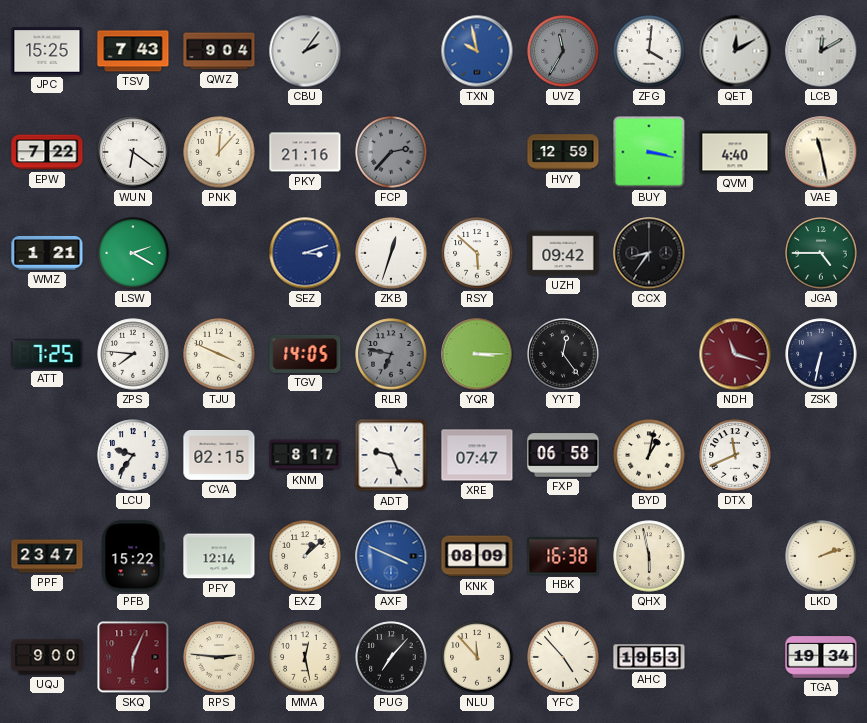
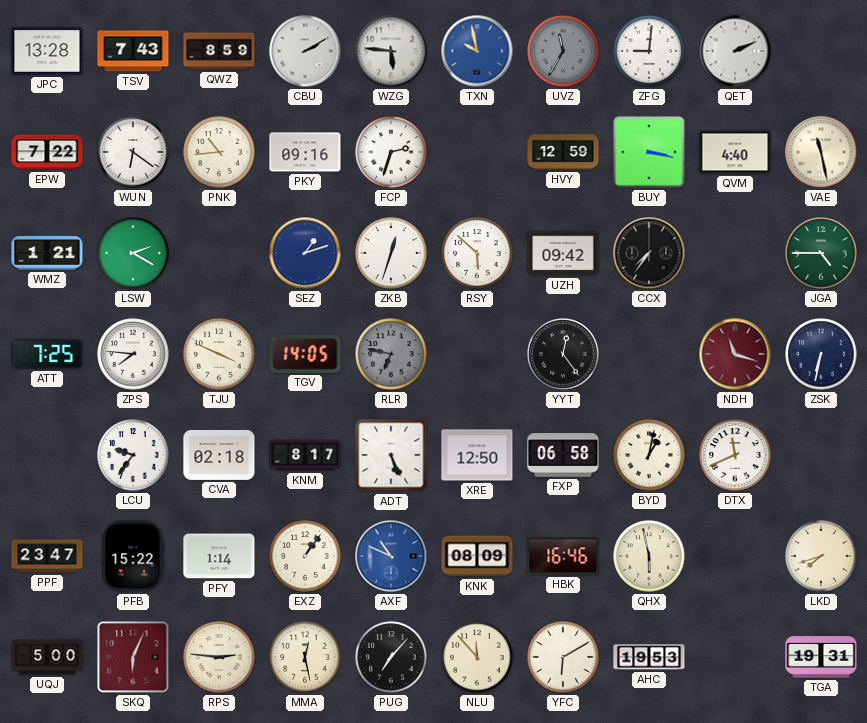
JPC: 15:25 -> 13:28
QWZ: 9:04 -> 8:59
CBU: 2:06 -> 2:10
WZG: none -> 5:46
ZFG: 4:01 -> 9:01
QET: 12:10 -> 2:11
LCB: 12:10 -> none
PNK: 12:07 -> 10:44
PKY: 21:16 -> 09:16
FCP: 2:37 -> 2:33
FCP dial: grey -> white
SEZ: 3:12 -> 1:12
CCX: 8:36 -> 7:36
YQR: 3:15 -> none
CVA: 02:15 -> 02:18
ADT: 9:26 -> 5:26
XRE: 07:47 -> 12:50
PFY: 12:14 -> 1:14
EXZ: 1:08 -> 1:06
AXF: 3:49 -> 10:49
HBK: 16:38 -> 16:46
LKD: 2:12 -> 7:42
UQJ: 9:00 -> 5:00
YFC: 4:53 -> 6:10
TGA: 19:34 -> 19:31
